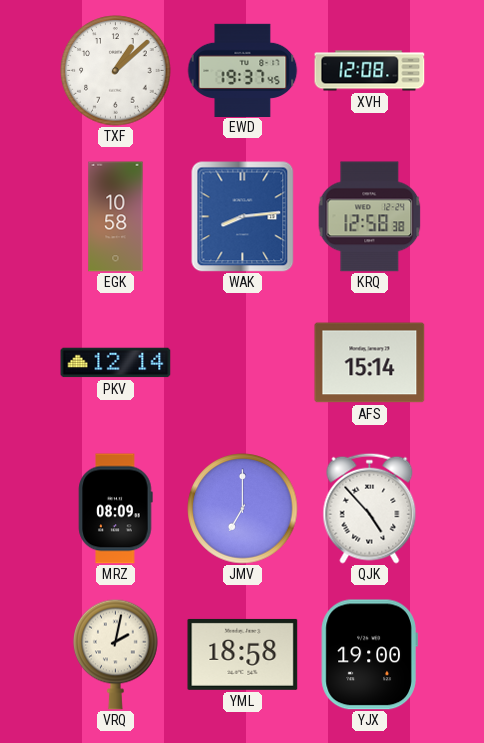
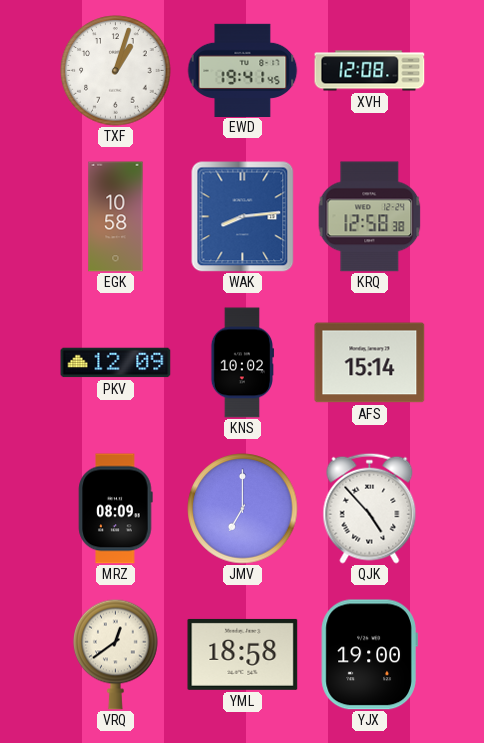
TXF: 1:08 -> 1:03
EWD: 19:37 -> 19:41
PKV: 12:14 -> 12:09
KNS: none -> 10:02
VRQ: 2:02 -> 12:39
